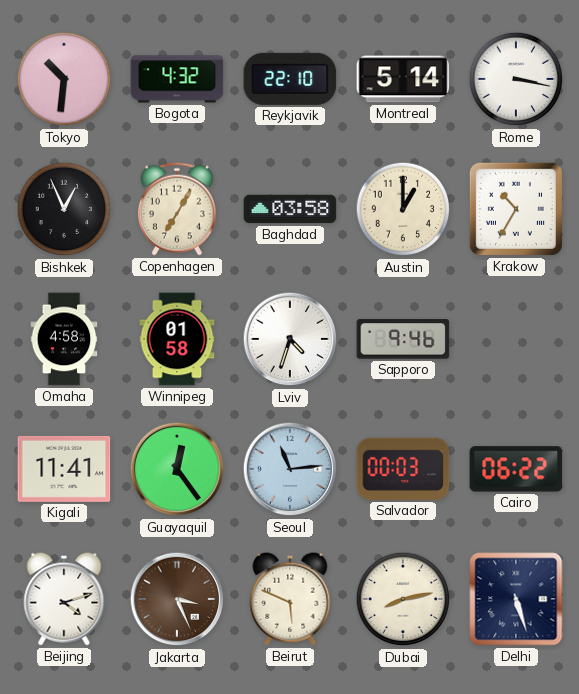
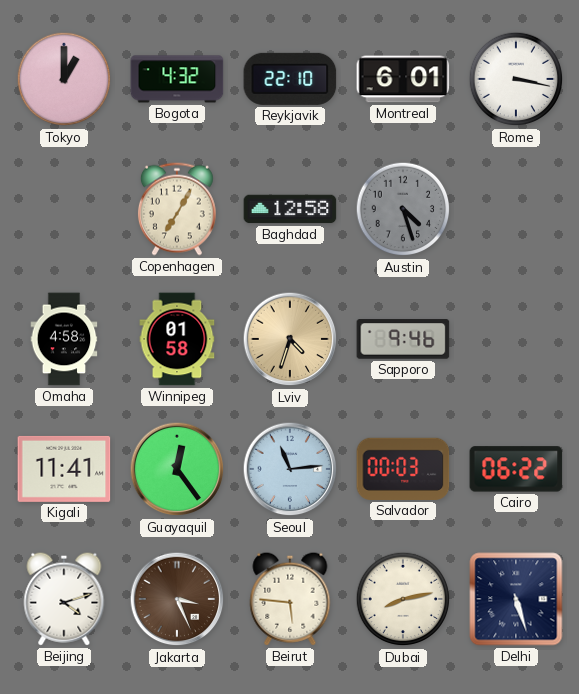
Tokyo: 10:31 -> 1:00
Montreal: 5:14 -> 6:01
Bishkek: 12:56 -> none
Baghdad: 03:58 -> 12:58
Austin: 1:00 -> 4:27
Austin dial: cream -> grey
Krakow: 10:35 -> none
Lviv dial: white -> champagne
Beirut: 5:49 -> 5:46
